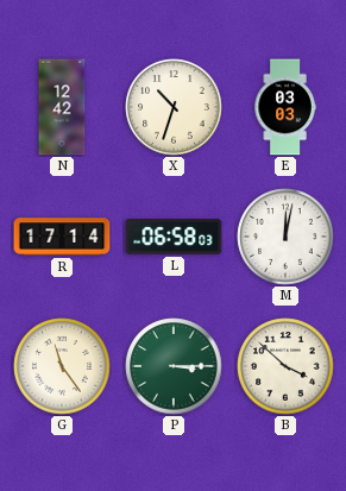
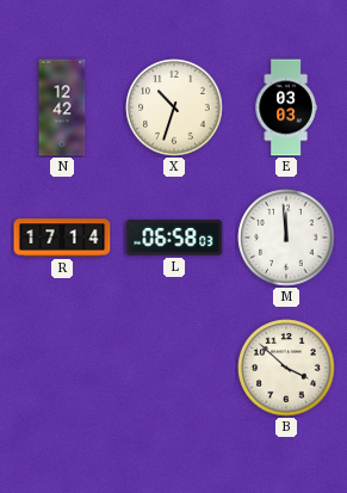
M: 12:02 -> 11:59
G: 11:24 -> none
P: 3:15 -> none
